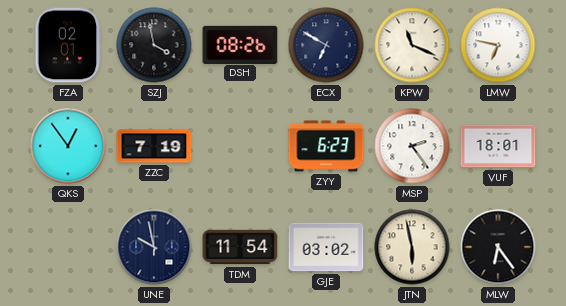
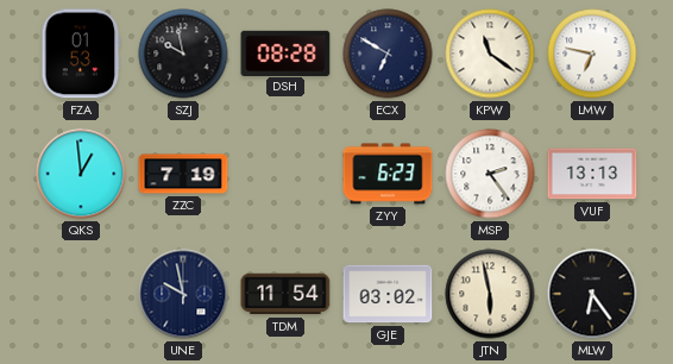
FZA: 02:01 -> 01:53
SZJ: 3:58 -> 9:58
DSH: 08:26 -> 08:28
KPW: 11:19 -> 11:21
QKS: 12:54 -> 12:59
VUF: 18:01 -> 13:13
